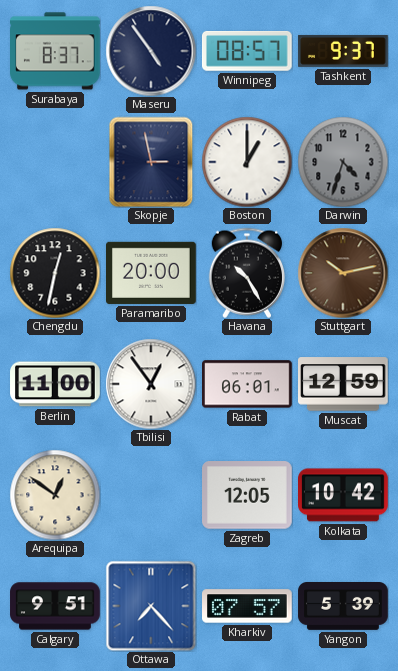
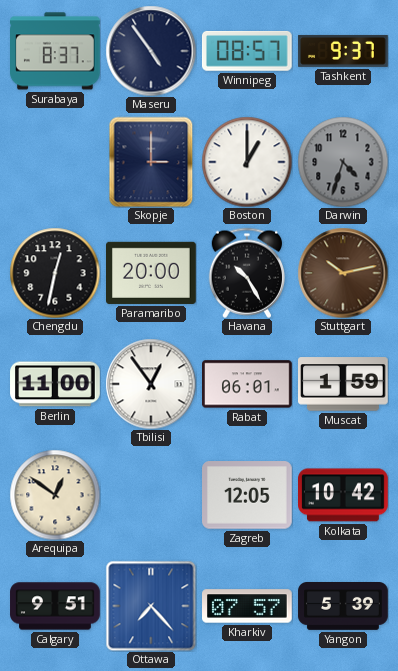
Skopje: 2:58 -> 3:00
Muscat: 12:59 -> 1:59
